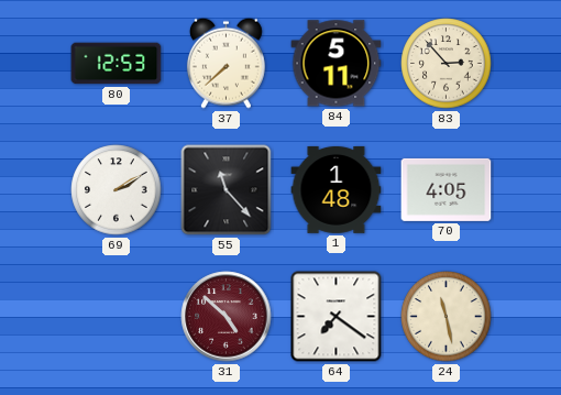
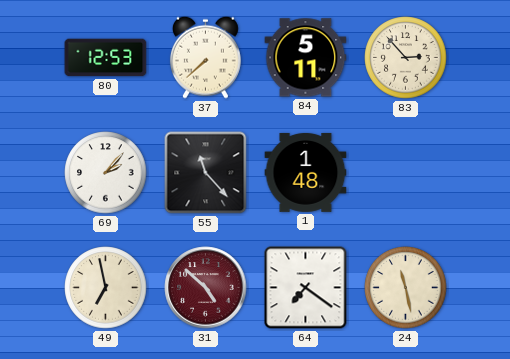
69: 2:10 -> 2:07
70: 4:05 -> none
49: none -> 6:58
